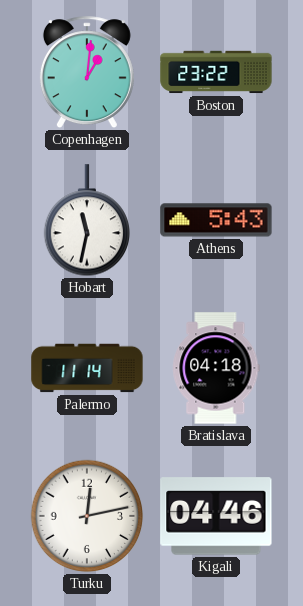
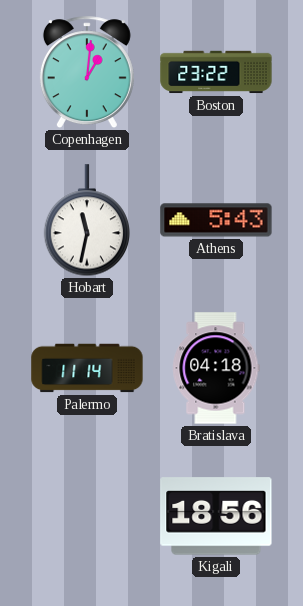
Turku: 12:13 -> none
Kigali: 04:46 -> 18:56
